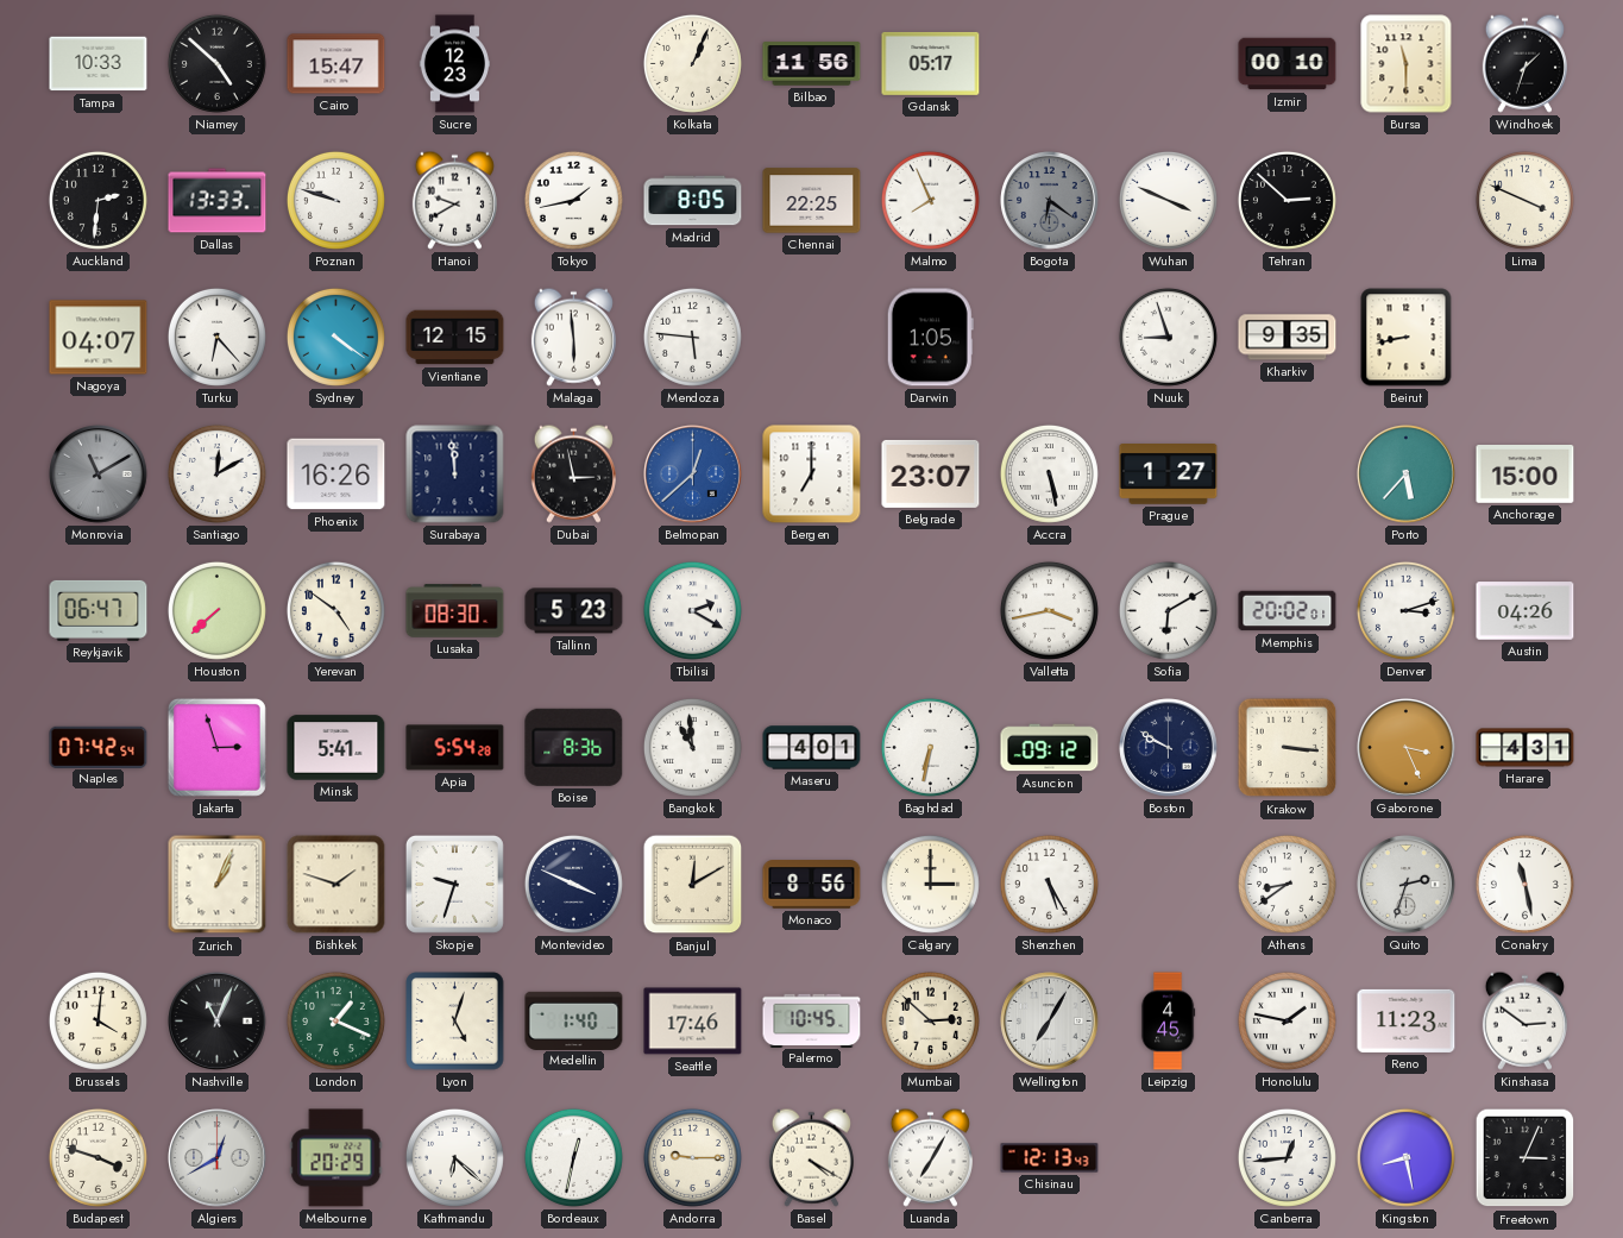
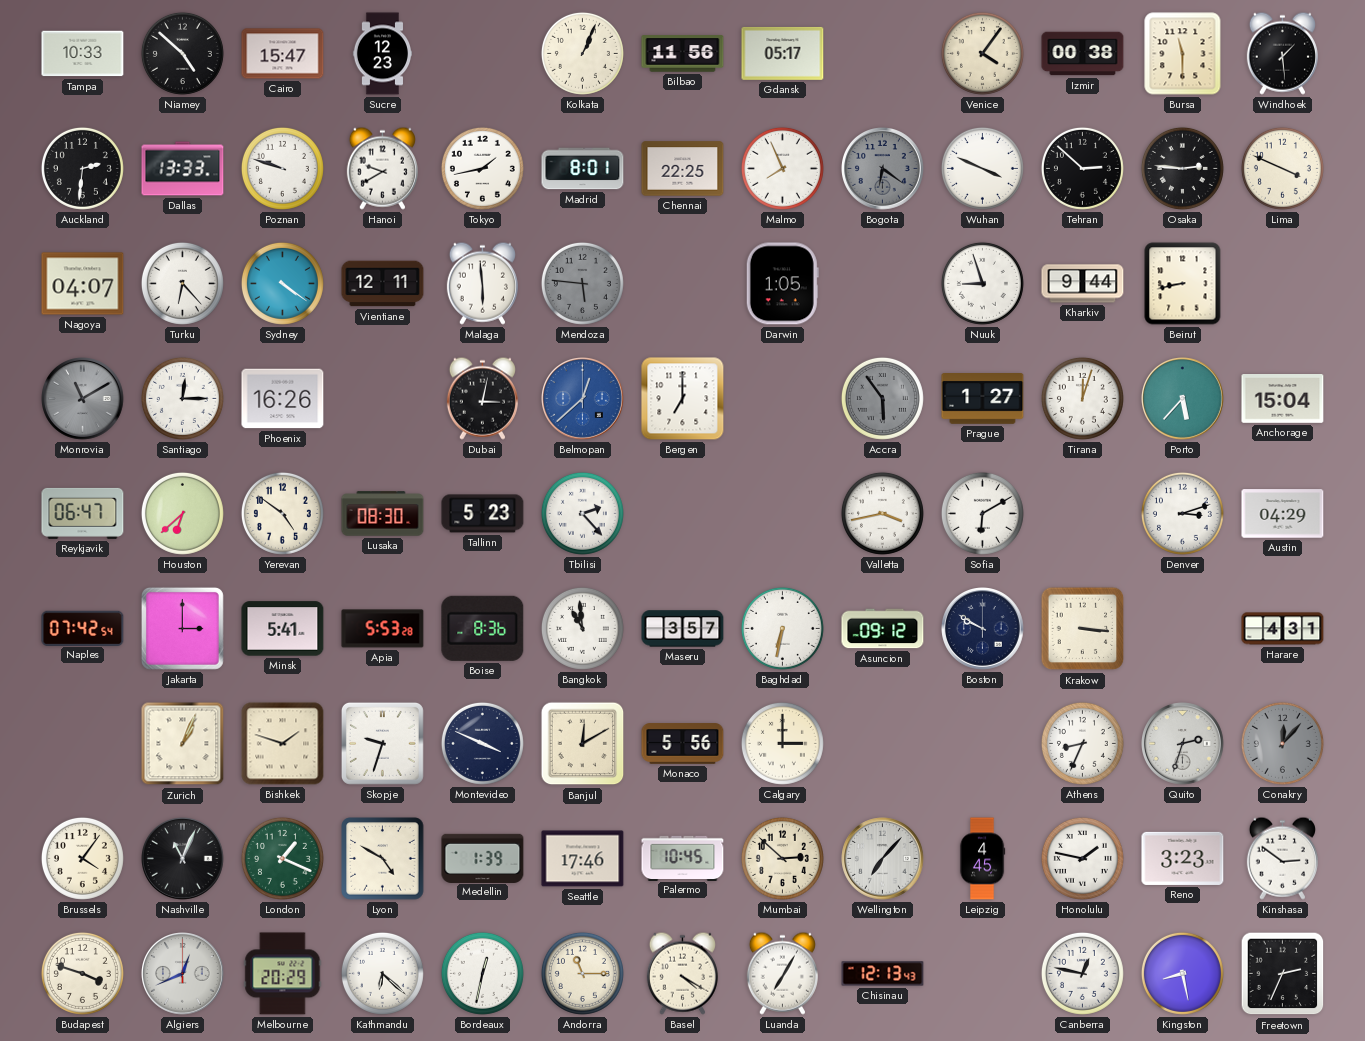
Venice: none -> 4:06
Izmir: 00:10 -> 00:38
Windhoek: 1:33 -> 1:29
Madrid: 8:05 -> 8:01
Osaka: none -> 2:46
Vientiane: 12:15 -> 12:11
Mendoza dial: white -> grey
Kharkiv: 9:35 -> 9:44
Santiago: 12:10 -> 12:15
Surabaya: 11:59 -> none
Dubai: 2:58 -> 3:02
Belgrade: 23:07 -> none
Accra: 5:28 -> 5:54
Accra dial: white -> grey
Tirana: none -> 12:03
Anchorage: 15:00 -> 15:04
Houston: 7:38 -> 6:38
Tbilisi: 2:20 -> 2:23
Memphis: 20:02 -> none
Austin: 04:26 -> 04:29
Jakarta: 2:57 -> 3:00
Apia: 5:54 -> 5:53
Maseru: 4:01 -> 3:57
Gaborone: 3:26 -> none
Monaco: 8:56 -> 5:56
Shenzhen: 5:25 -> none
Athens: 8:39 -> 8:34
Conakry: 11:28 -> 12:07
Conakry dial: white -> grey
Brussels: 4:01 -> 4:06
Lyon: 5:03 -> 4:50
Medellin: 1:40 -> 1:39
Wellington: 7:05 -> 7:07
Reno: 11:23 -> 3:23
Algiers: 12:40 -> 12:41
Andorra: 9:15 -> 11:15
Canberra: 12:44 -> 12:47
Freetown: 3:04 -> 2:34
